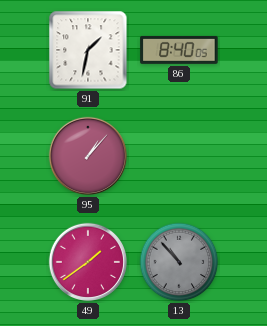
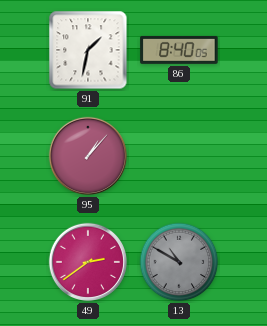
49: 1:39 -> 2:39
13: 10:53 -> 10:50
